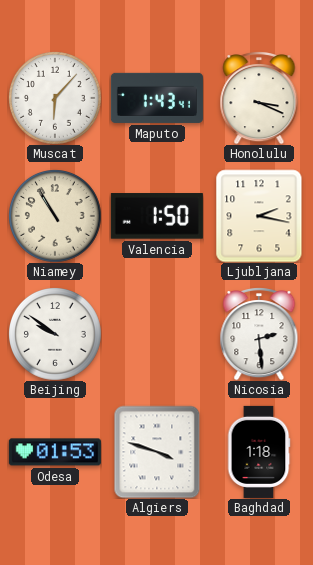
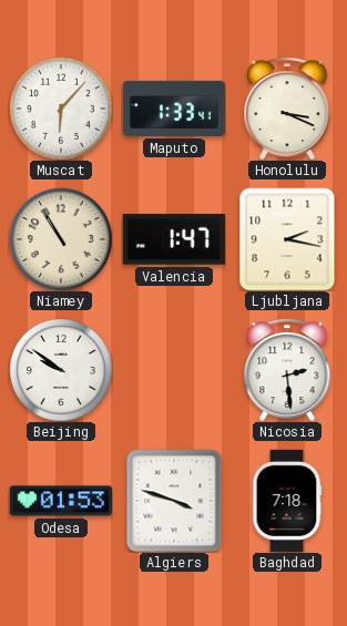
Maputo: 1:43 -> 1:33
Valencia: 1:50 -> 1:47
Baghdad: 1:18 -> 7:18
